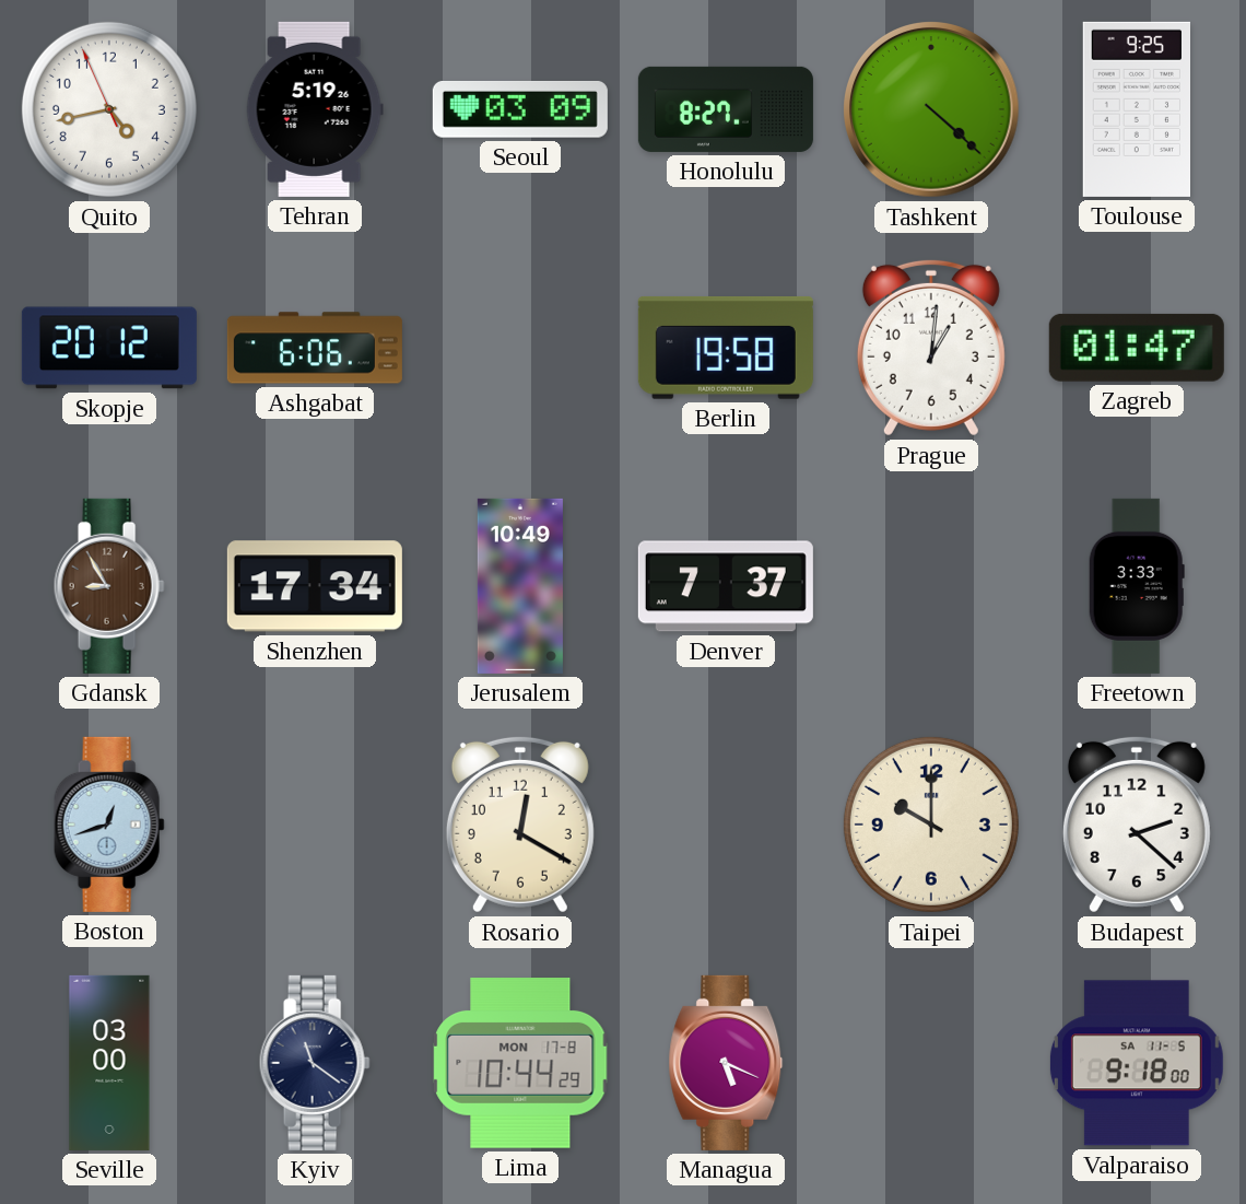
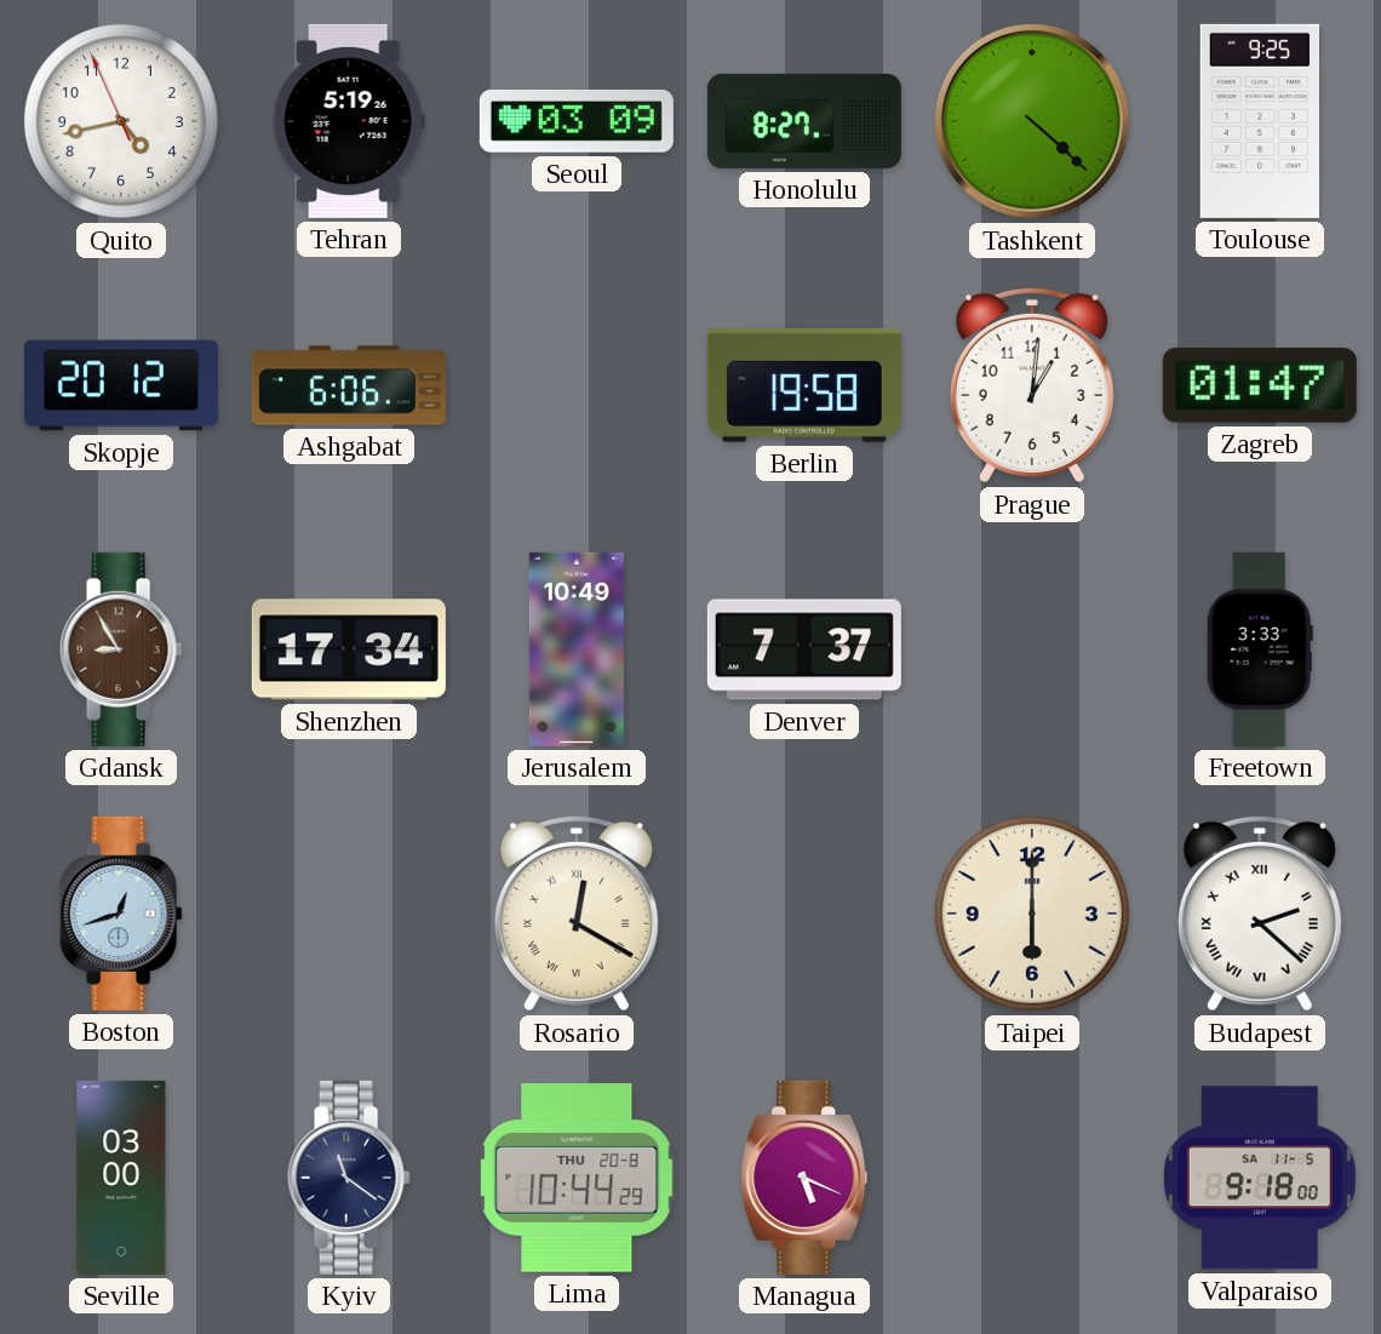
Rosario numerals: Arabic -> Roman
Taipei: 10:00 -> 6:00
Budapest numerals: Arabic -> Roman
Lima date: MON 17-8 -> THU 20-8
